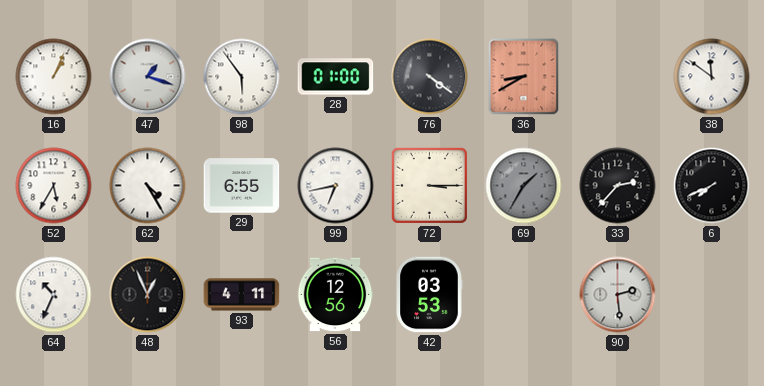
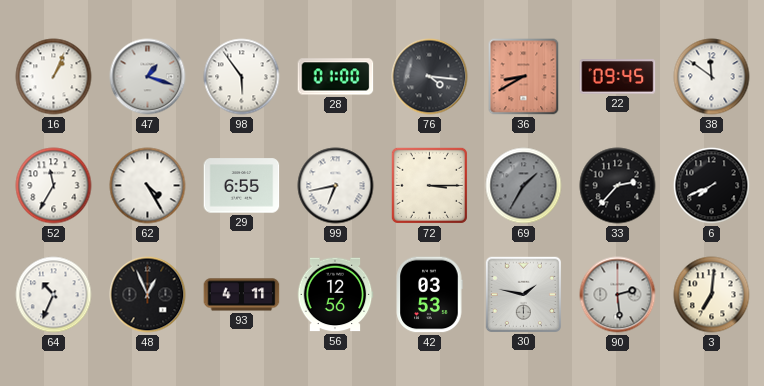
76: 4:21 -> 4:16
22: none -> 09:45
52: 5:35 -> 11:35
30: none -> 1:47
3: none -> 7:01
